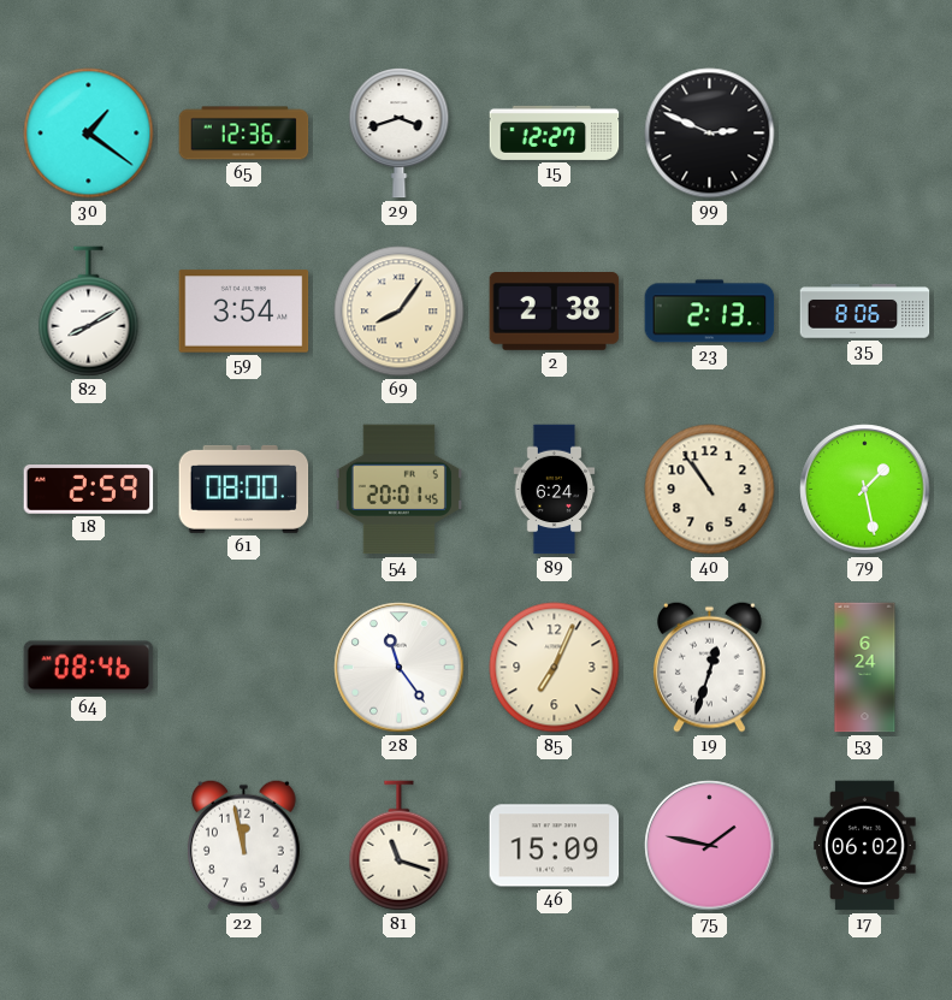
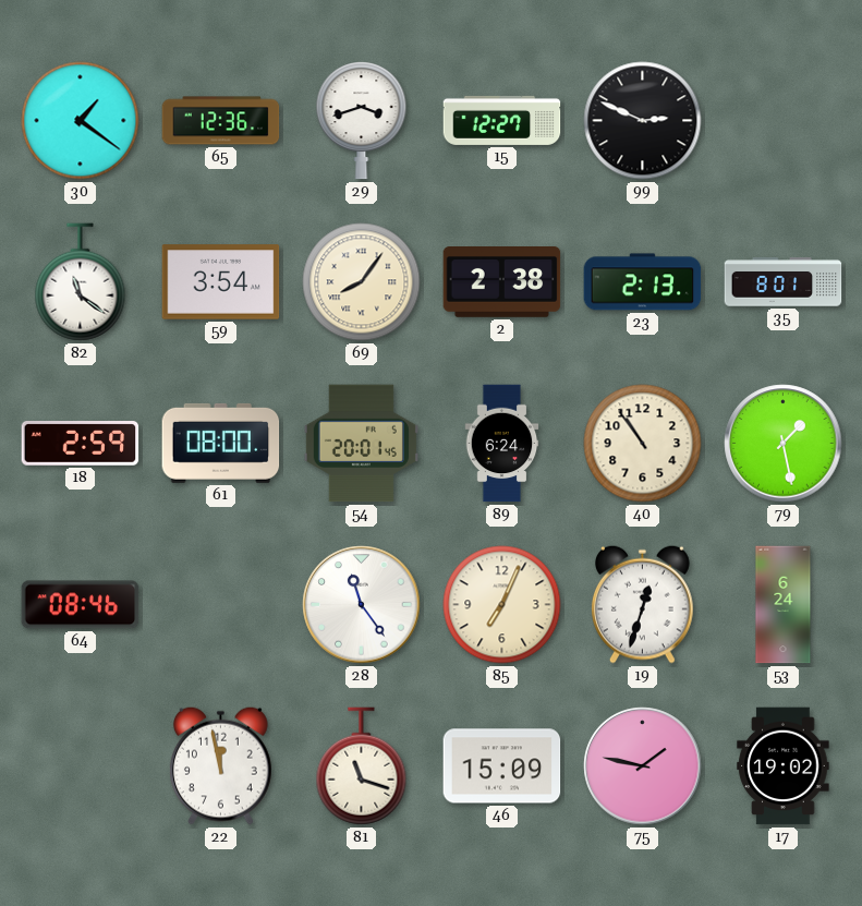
82: 8:10 -> 11:21
35: 8:06 -> 8:01
17: 06:02 -> 19:02
